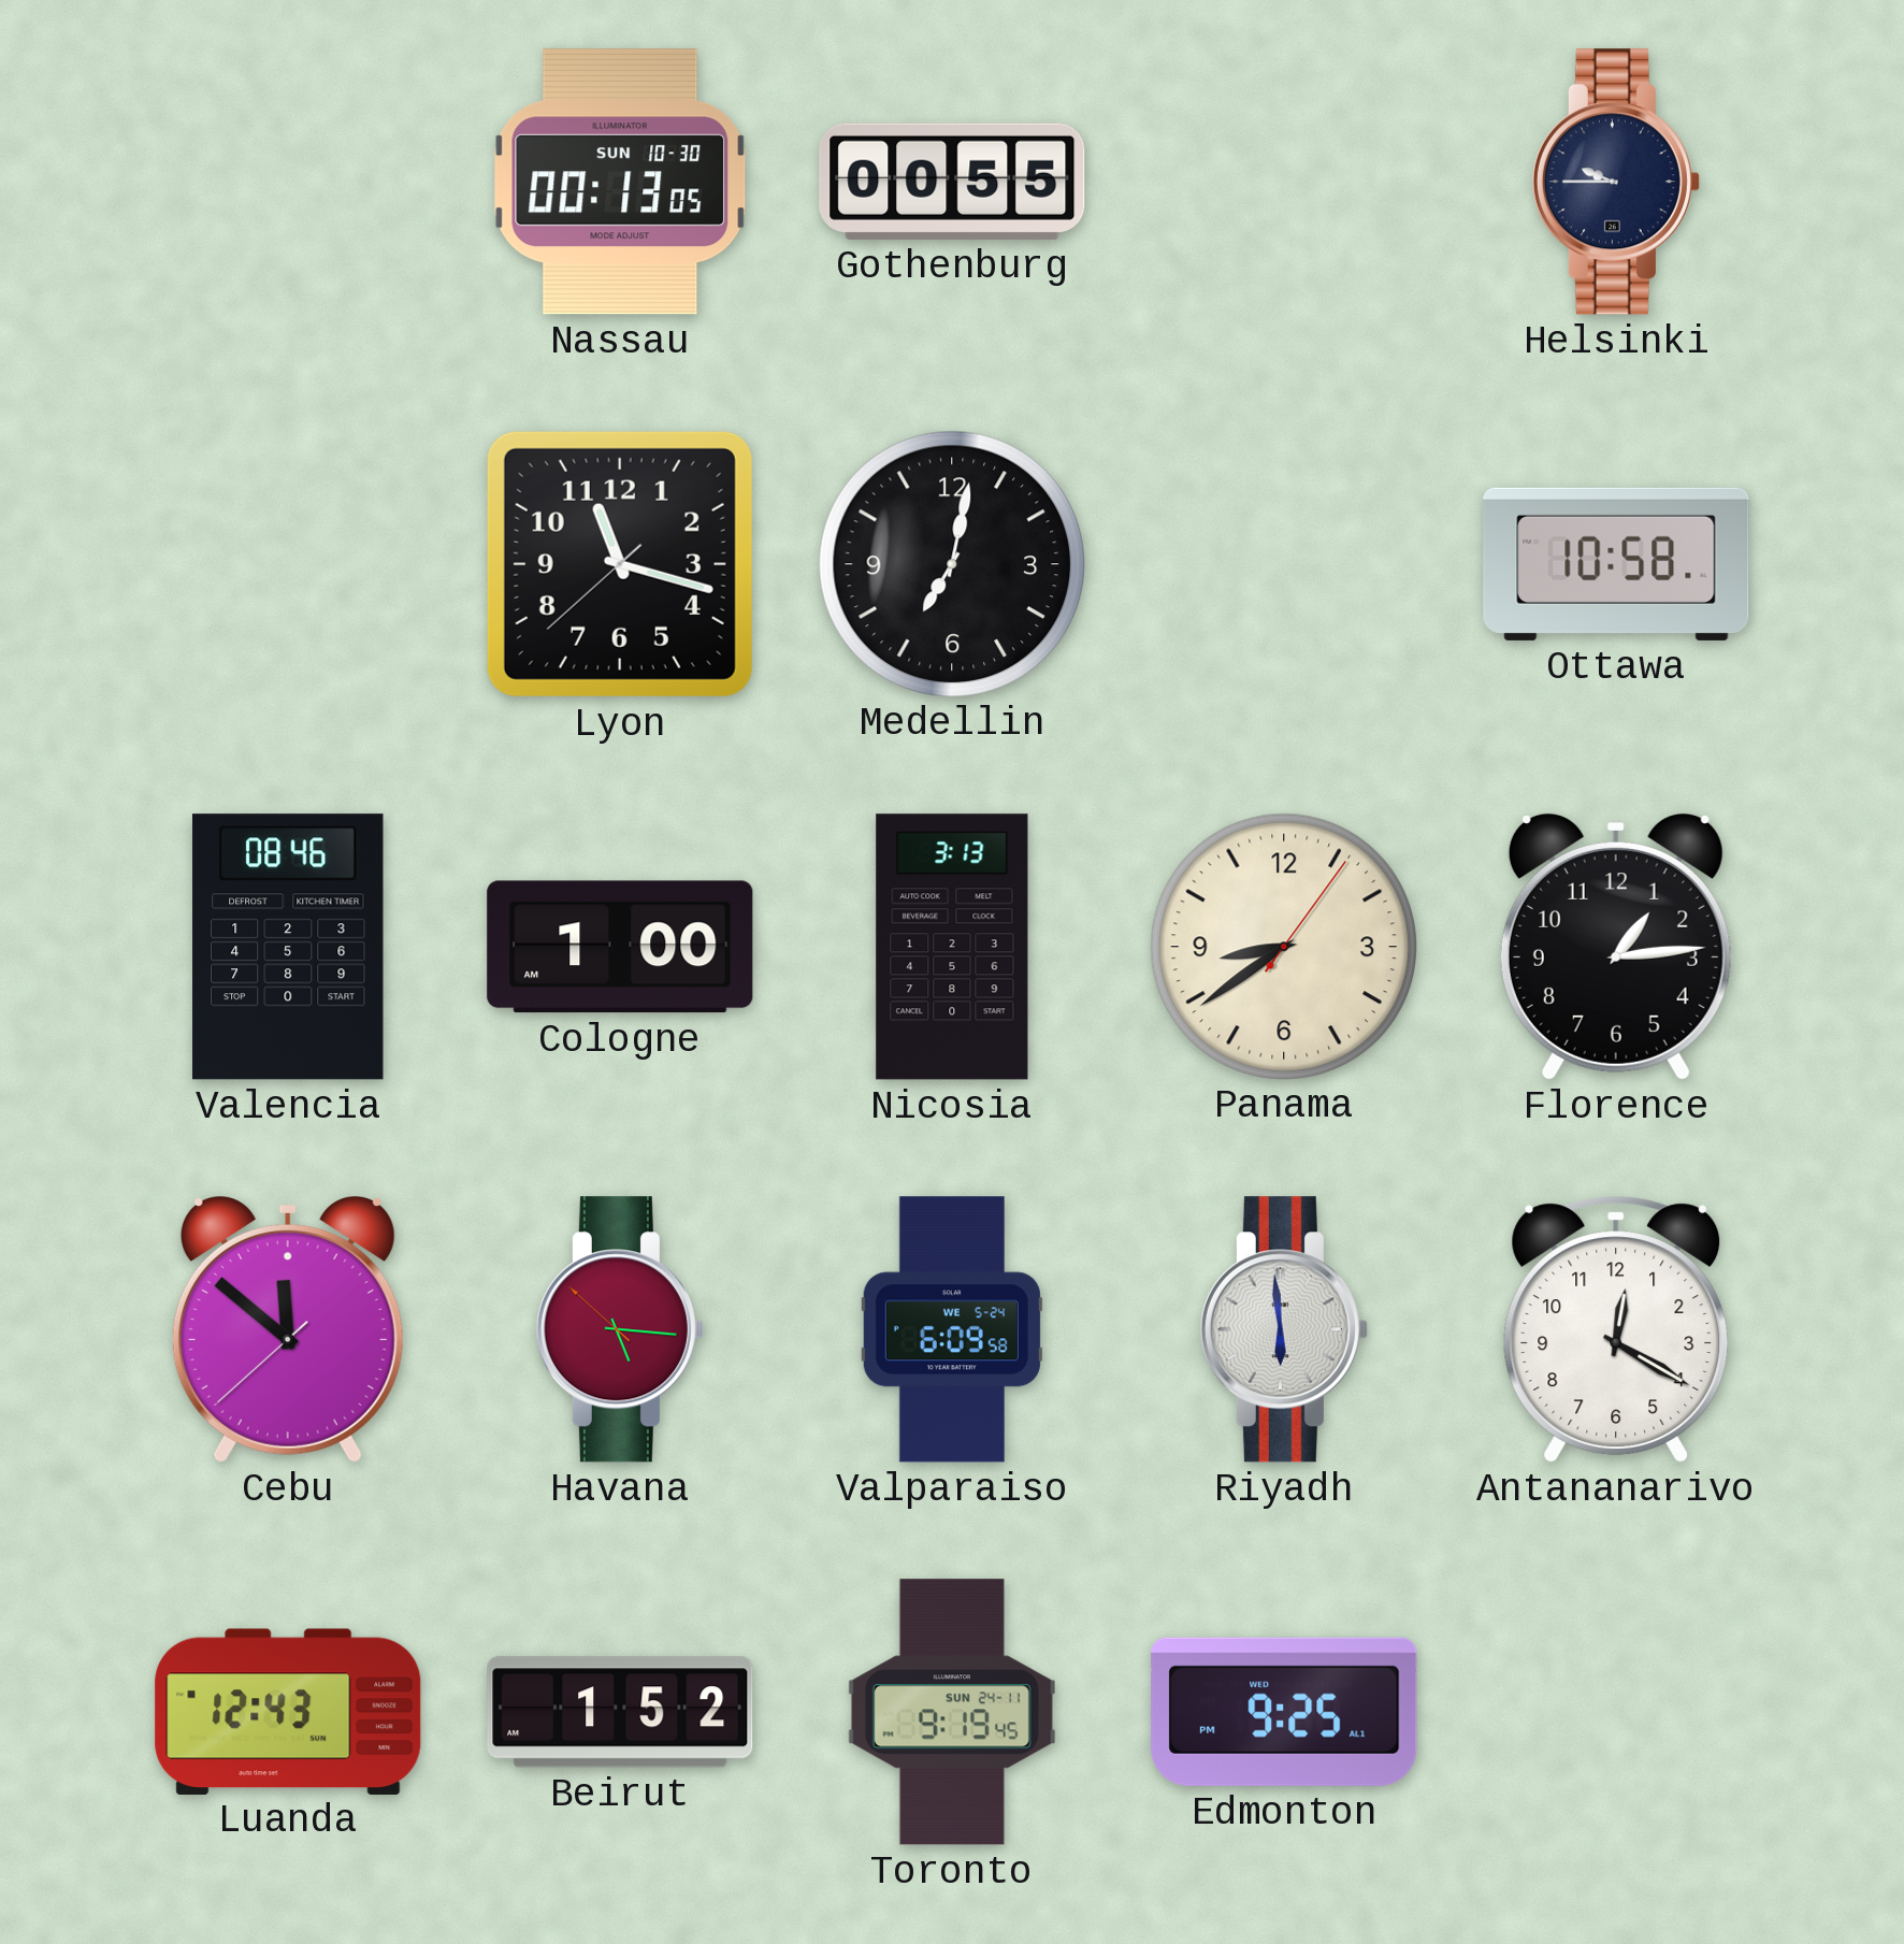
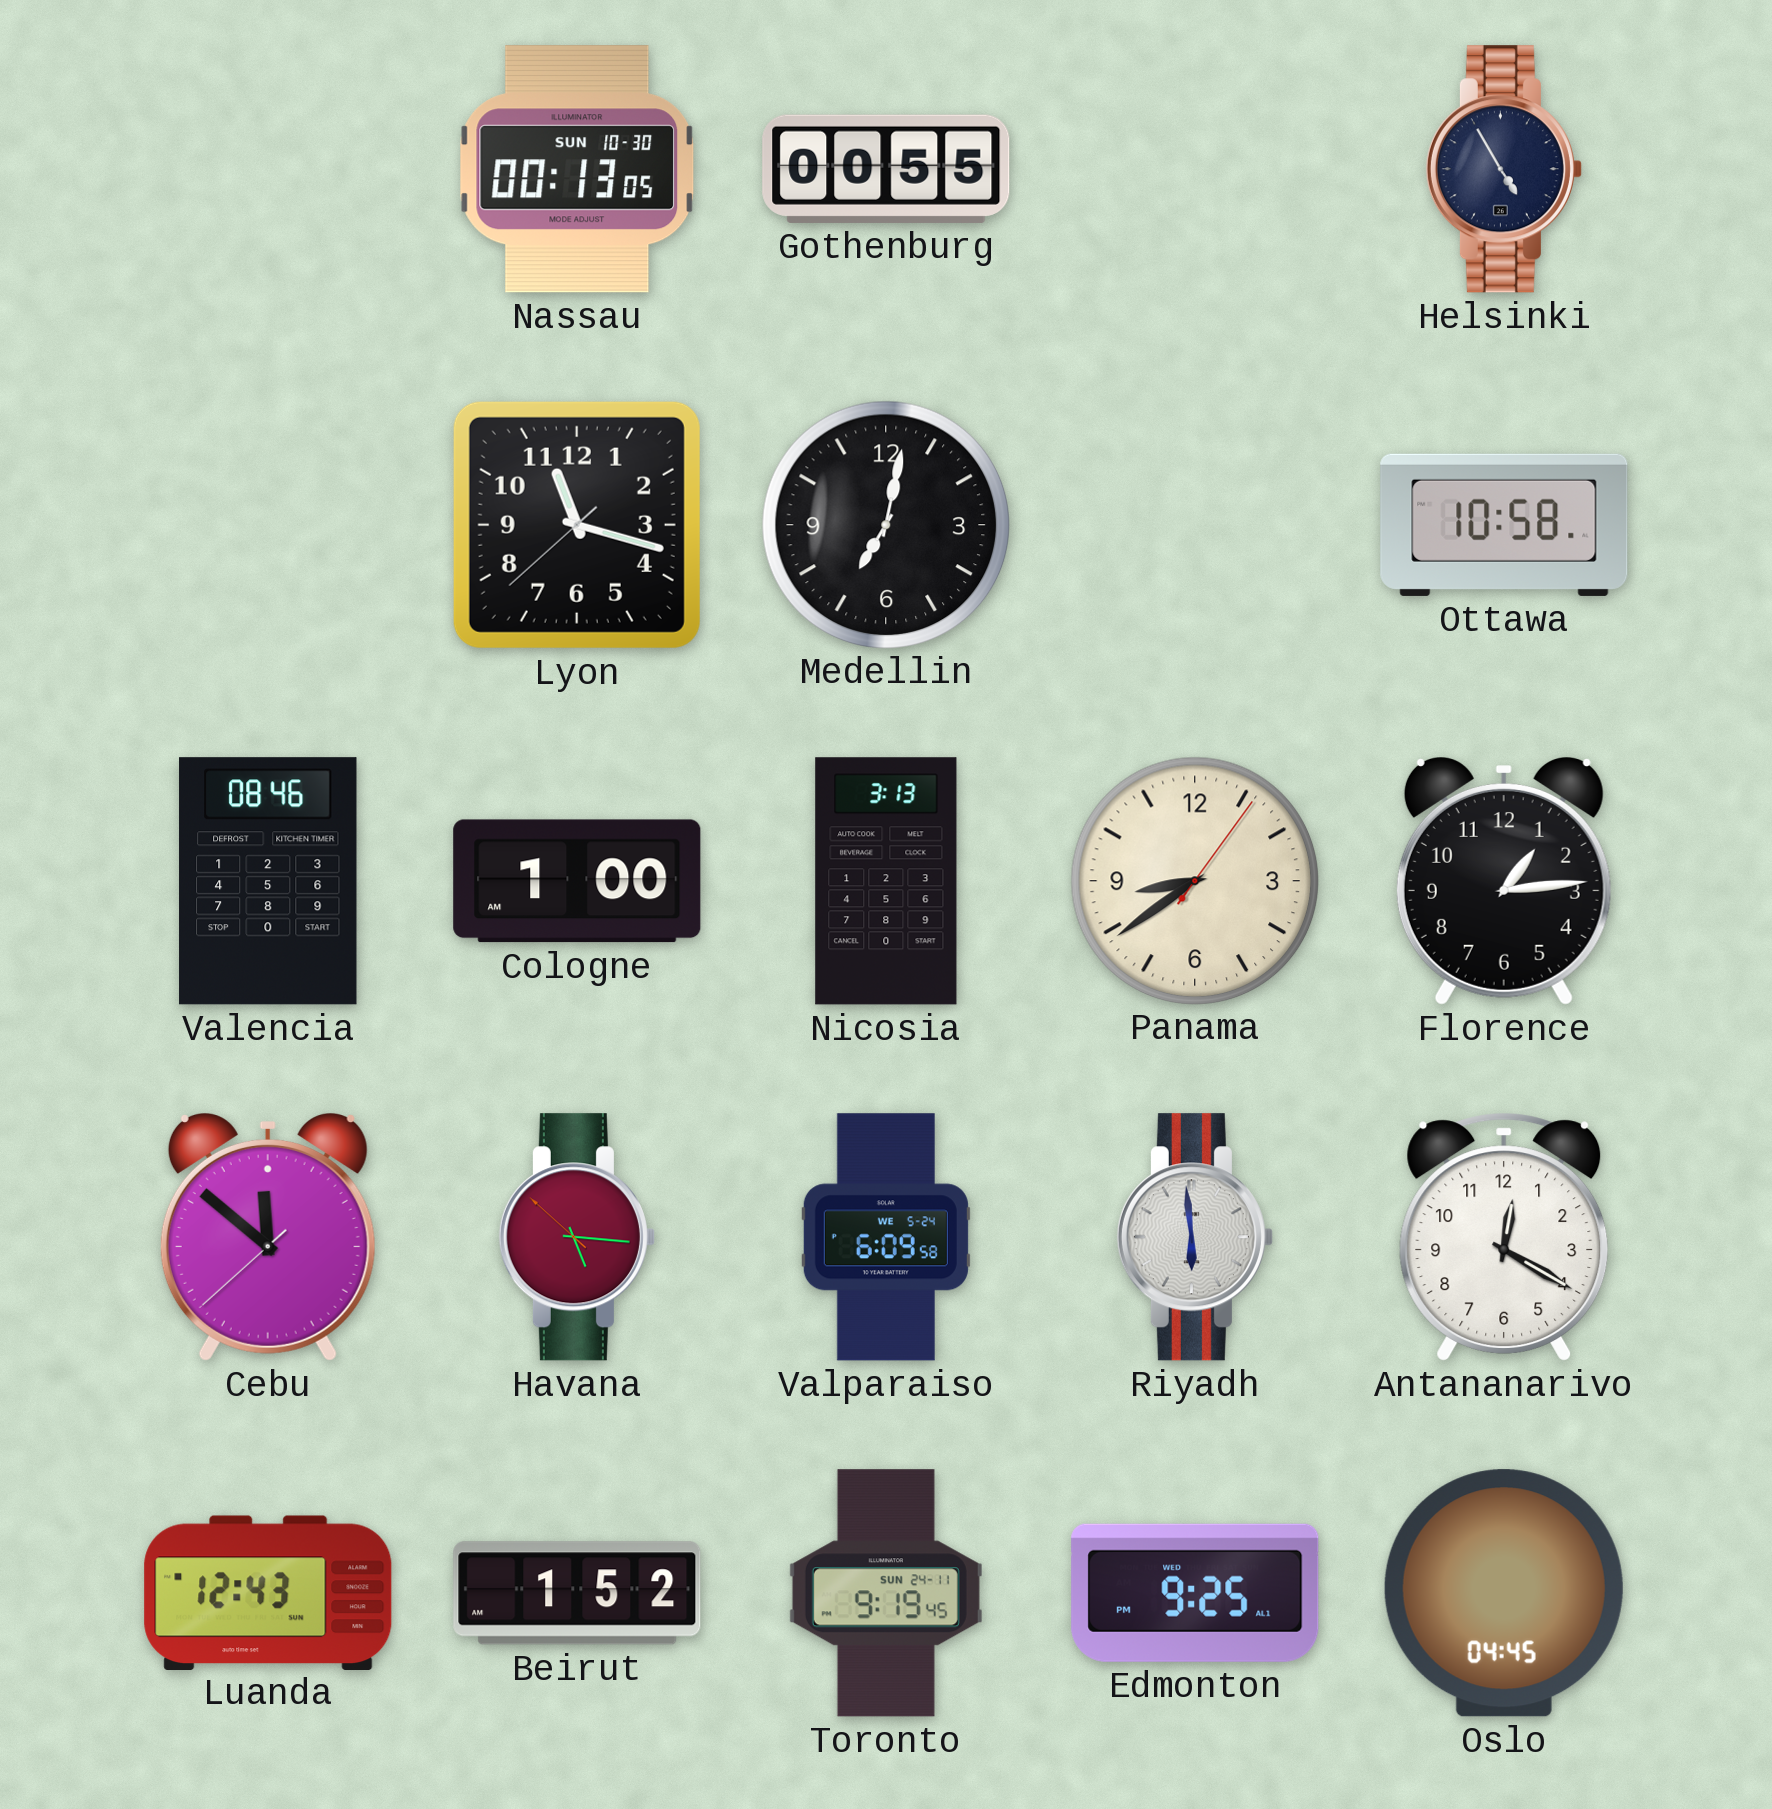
Helsinki: 9:45 -> 4:55
Oslo: none -> 04:45
